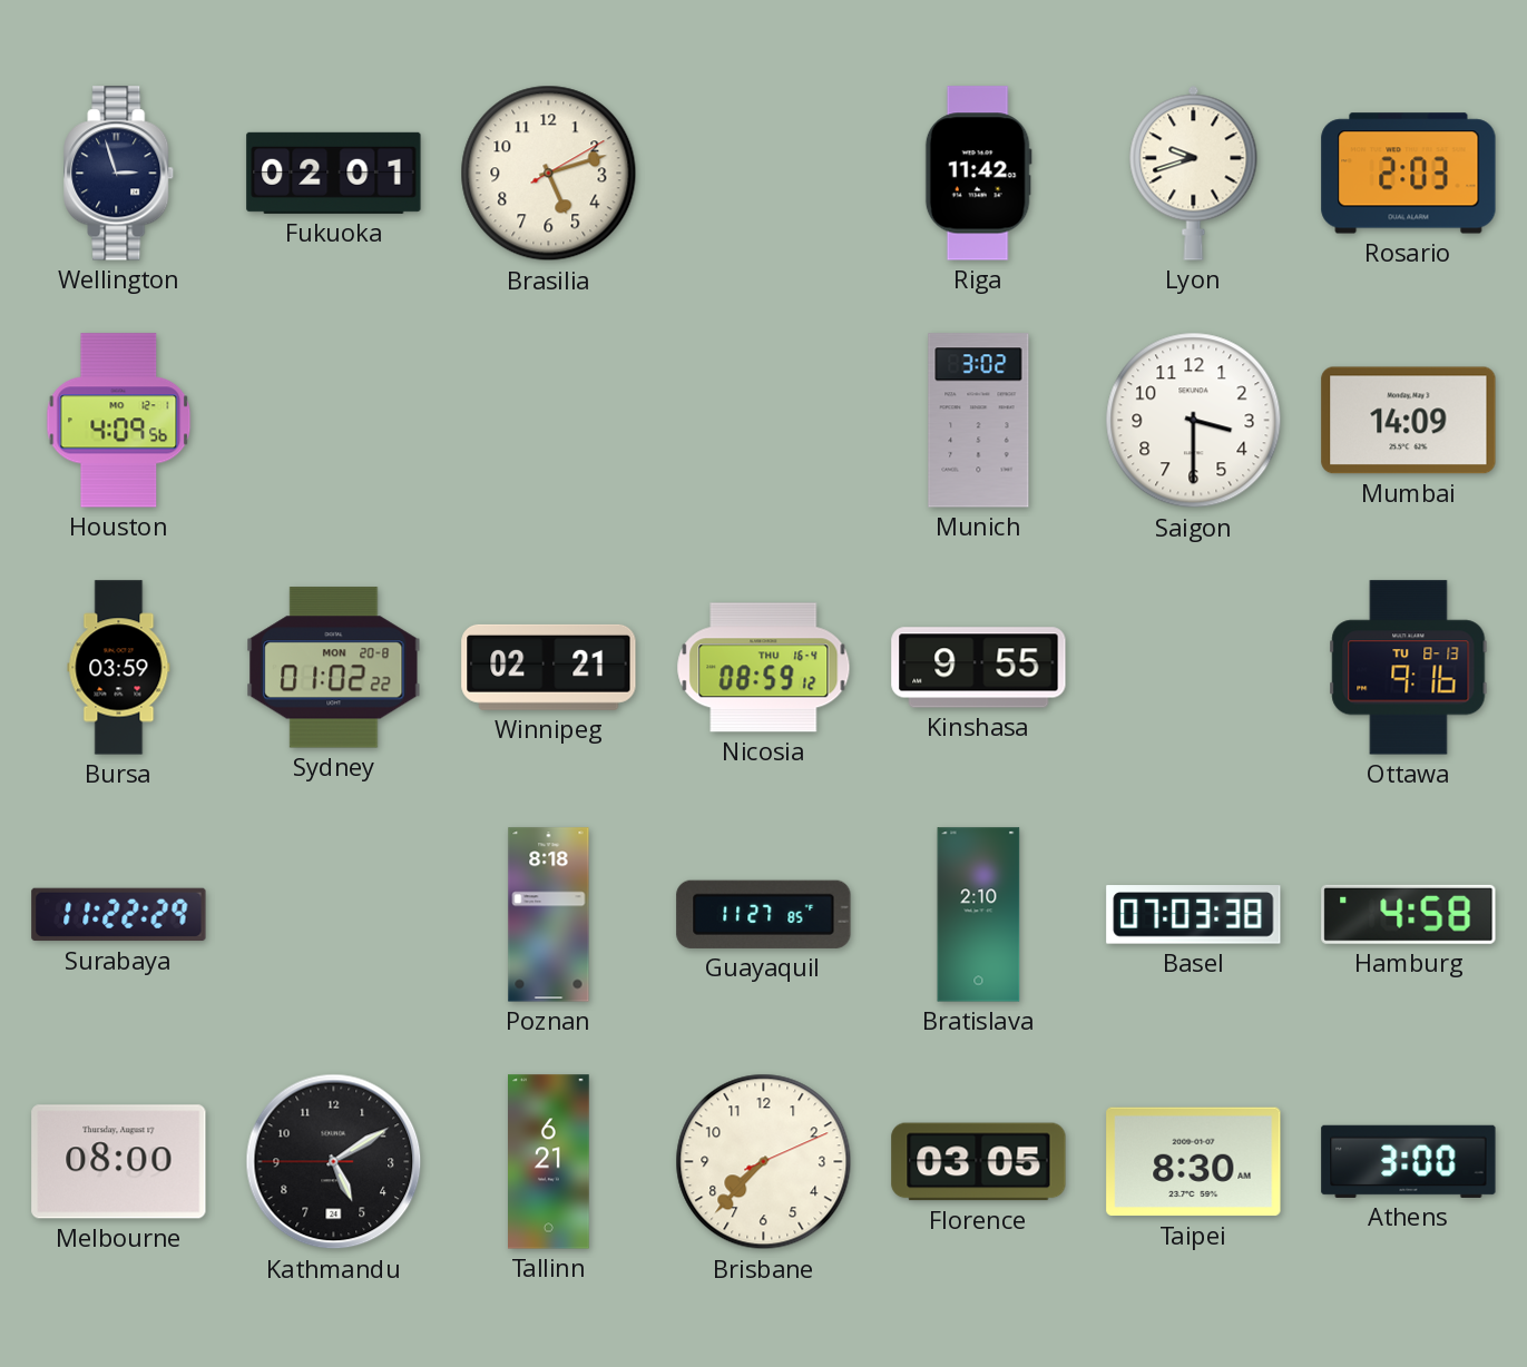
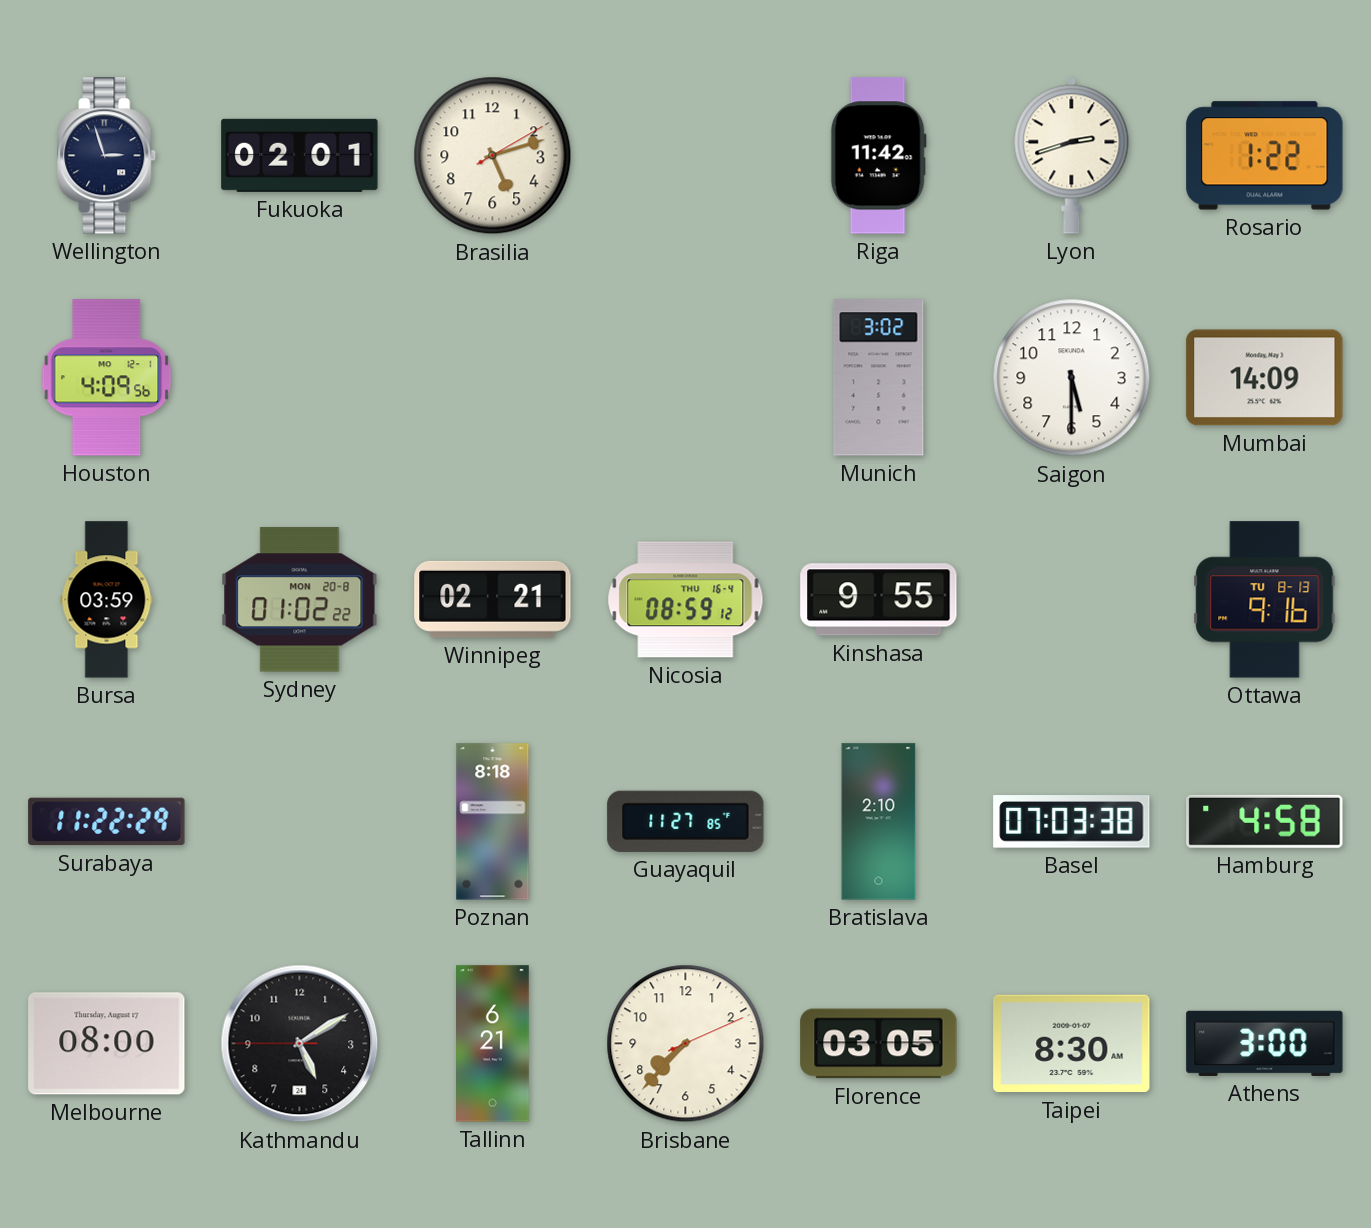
Lyon: 9:42 -> 2:42
Rosario: 2:03 -> 1:22
Saigon: 3:30 -> 5:30
